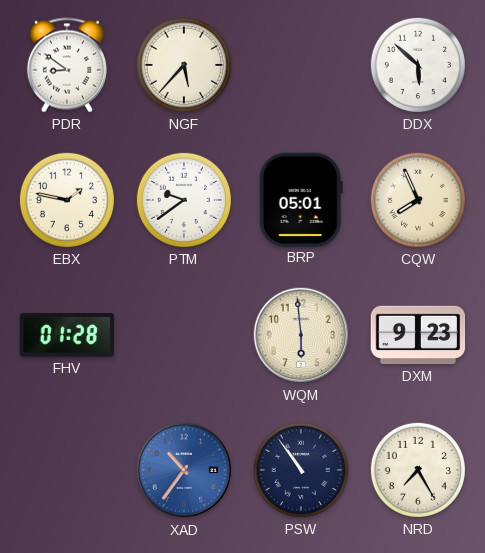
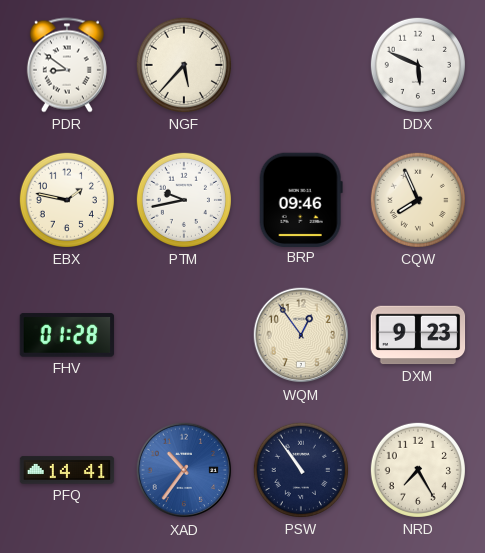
DDX: 5:52 -> 5:49
PTM: 9:39 -> 9:43
BRP: 05:01 -> 09:46
WQM: 5:59 -> 12:54
PFQ: none -> 14:41
